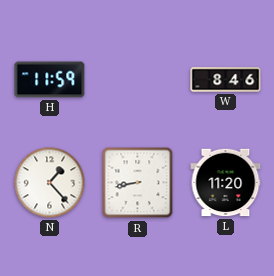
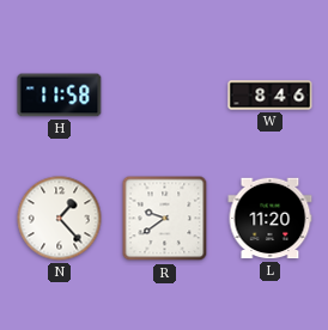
H: 11:59 -> 11:58
R: 8:43 -> 9:39
